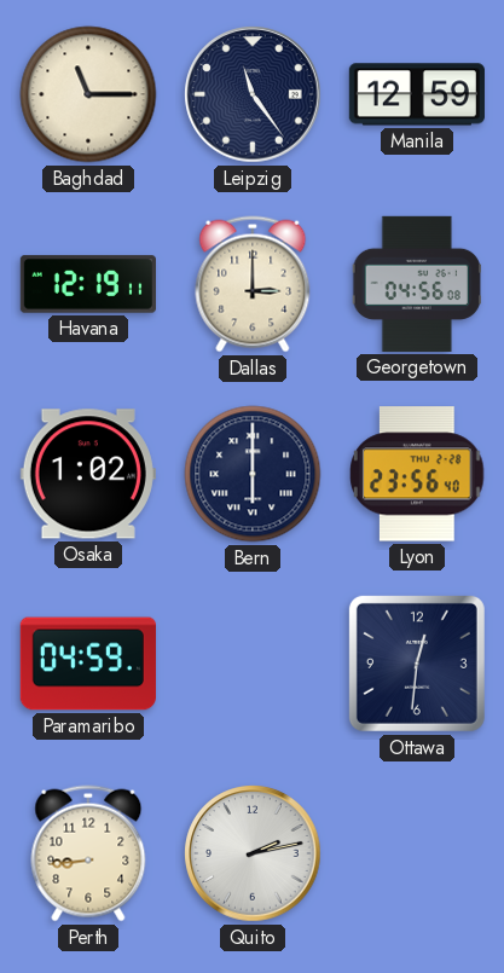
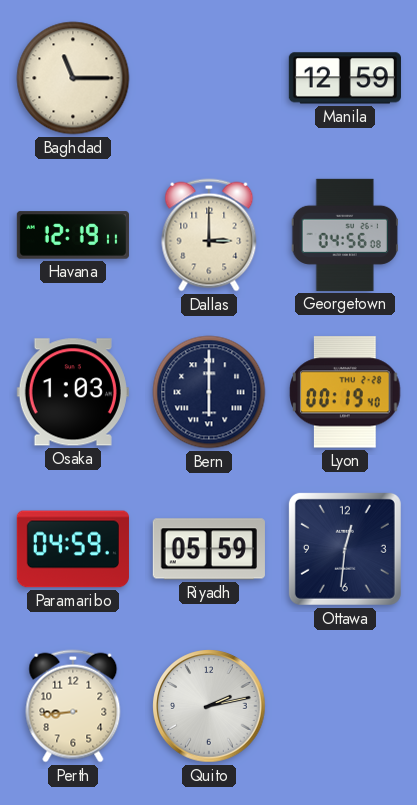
Leipzig: 11:24 -> none
Osaka: 1:02 -> 1:03
Lyon: 23:56 -> 00:19
Riyadh: none -> 05:59
